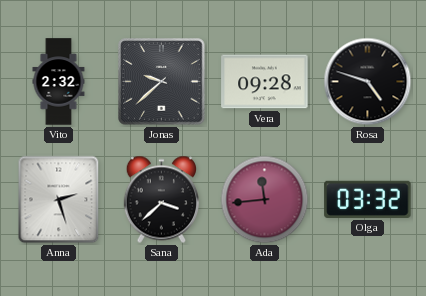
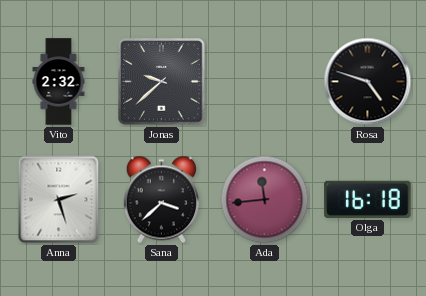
Vera: 09:28 -> none
Olga: 03:32 -> 16:18
